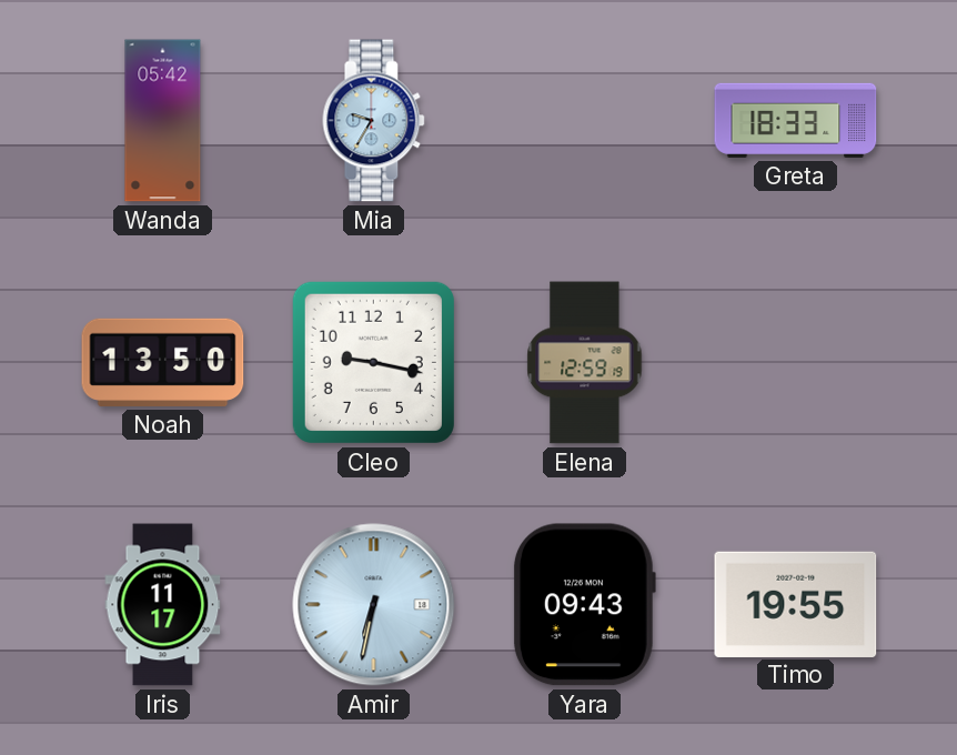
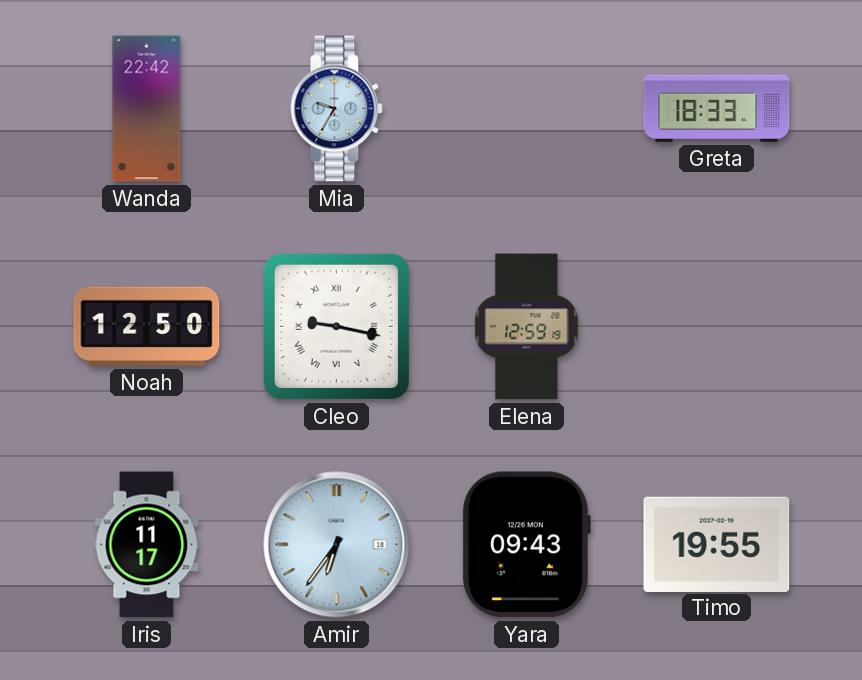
Wanda: 05:42 -> 22:42
Noah: 13:50 -> 12:50
Cleo numerals: Arabic -> Roman
Amir: 6:32 -> 6:36
